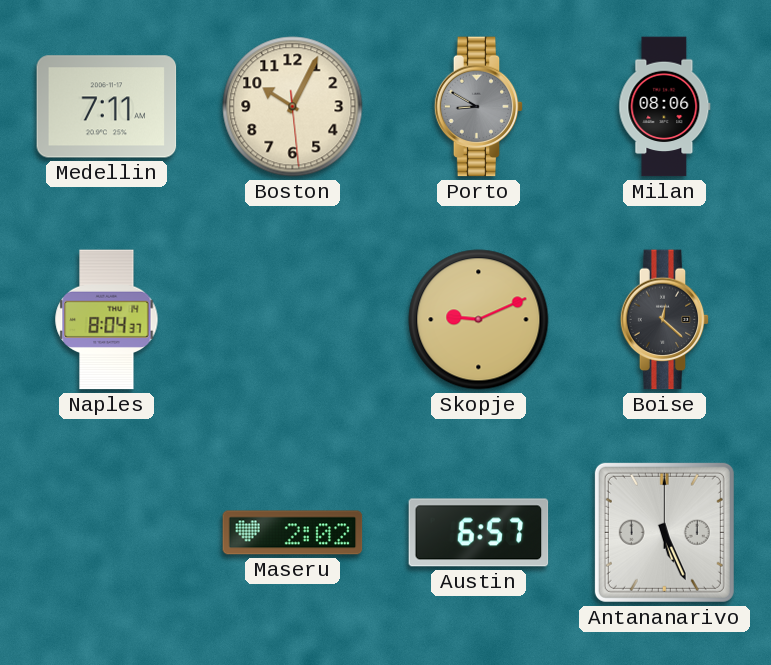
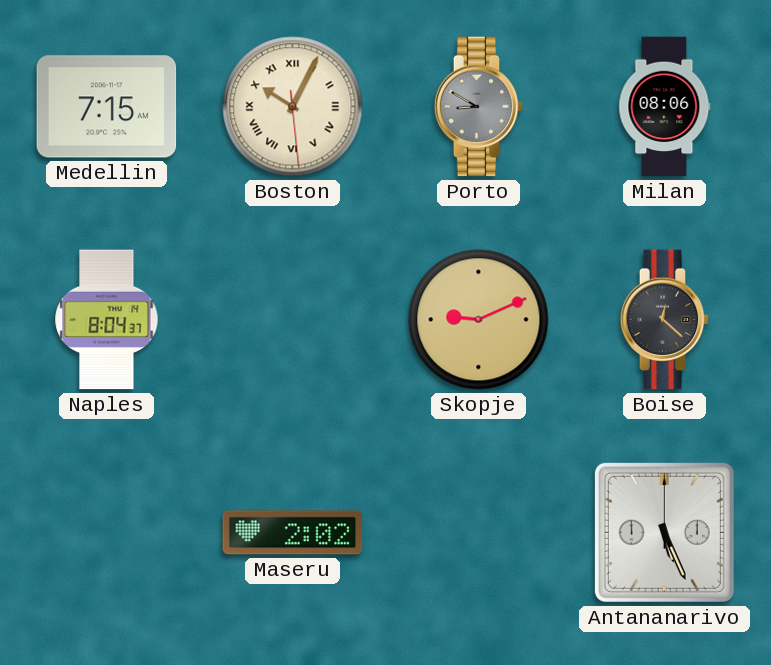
Medellin: 7:11 -> 7:15
Boston numerals: Arabic -> Roman
Austin: 6:57 -> none
